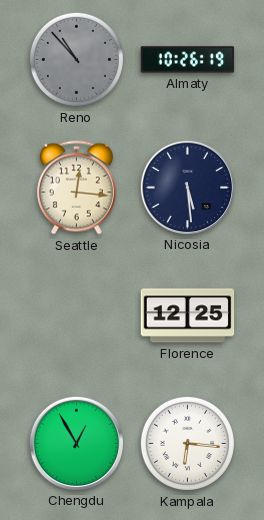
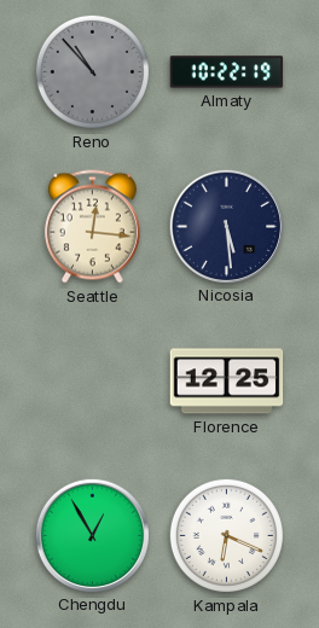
Almaty: 10:26 -> 10:22
Kampala: 6:16 -> 6:19
